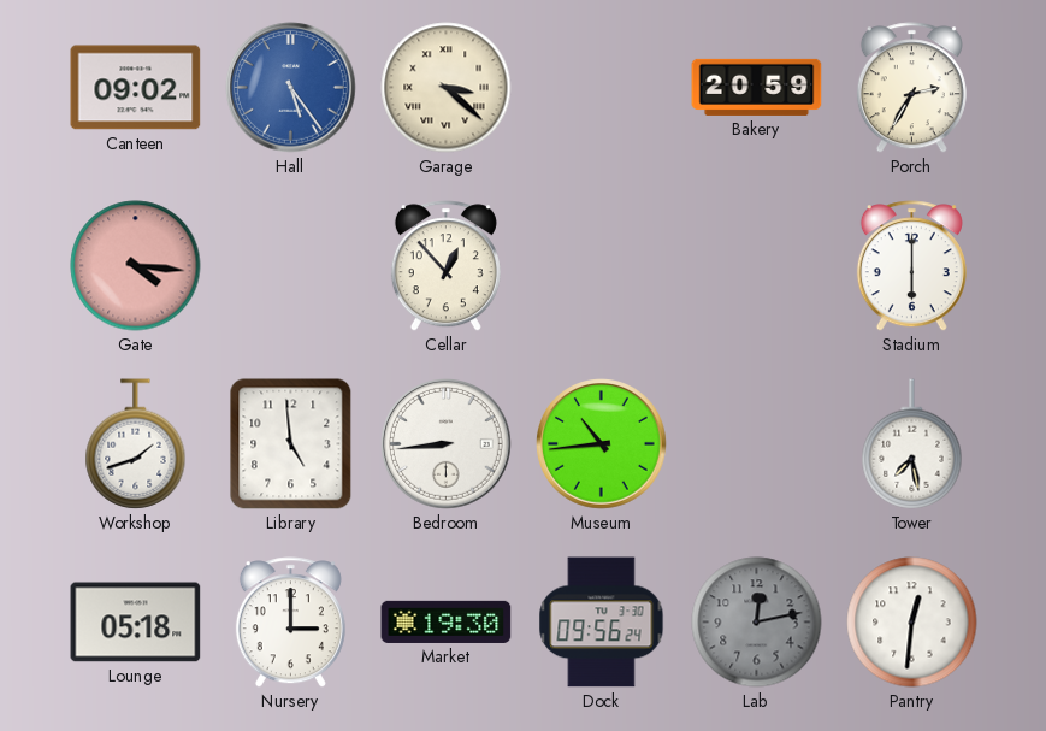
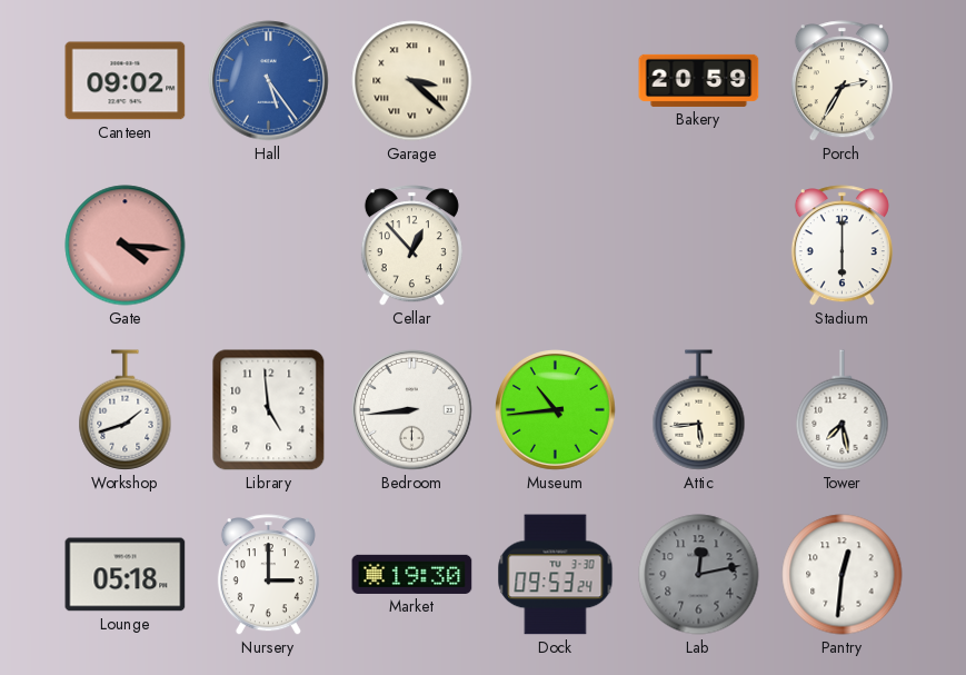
Attic: none -> 5:44
Dock: 09:56 -> 09:53
